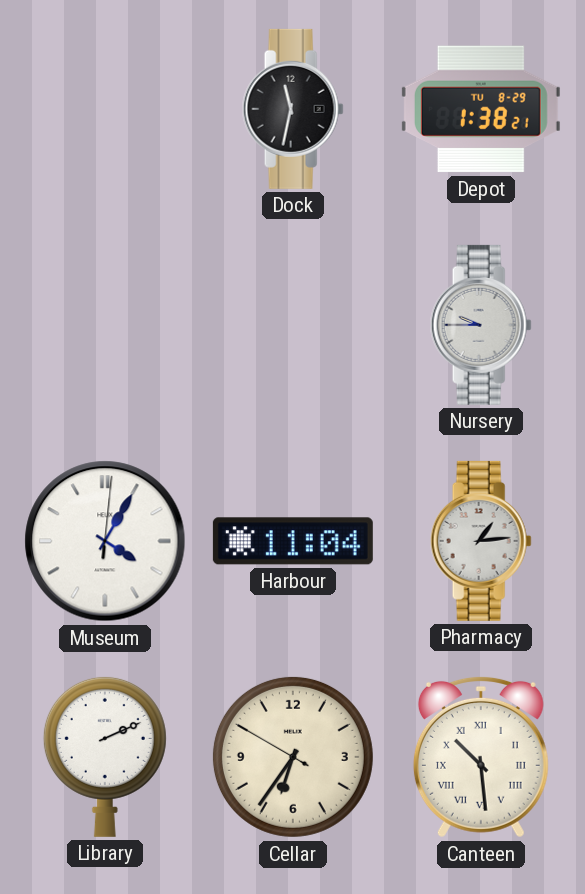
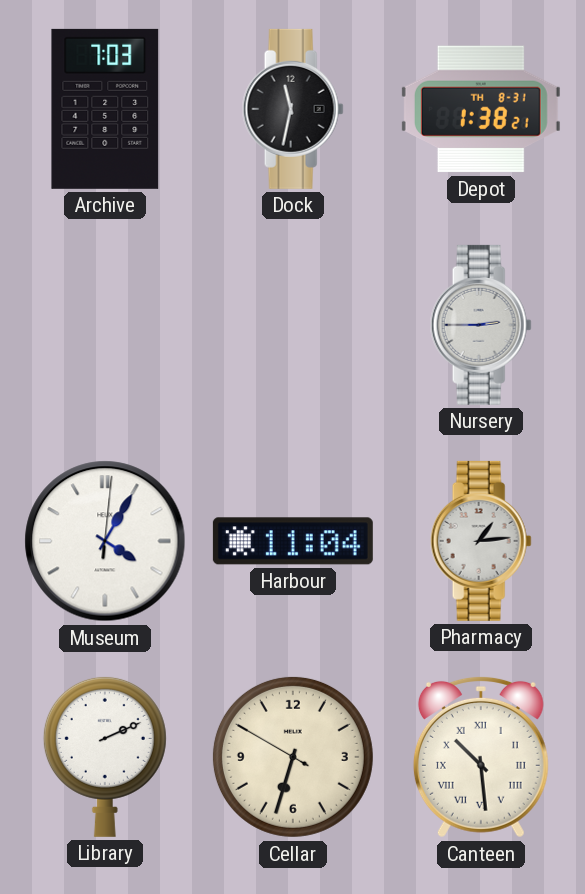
Archive: none -> 7:03
Depot date: TU 8-29 -> TH 8-31
Nursery: 9:45 -> 2:45
Cellar: 6:35 -> 6:32
